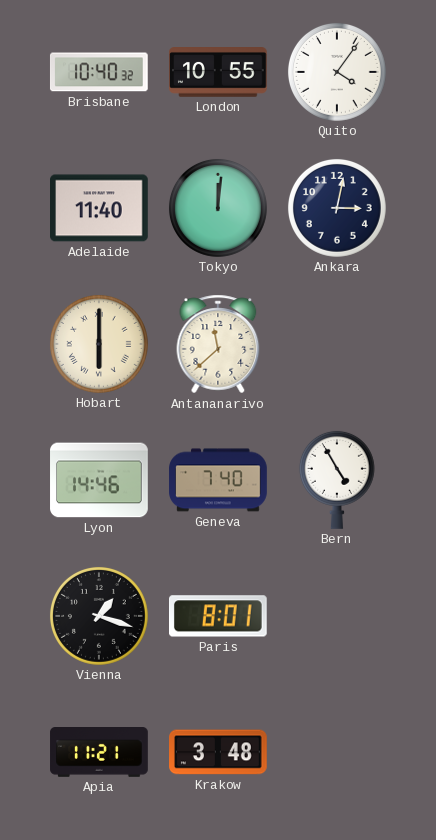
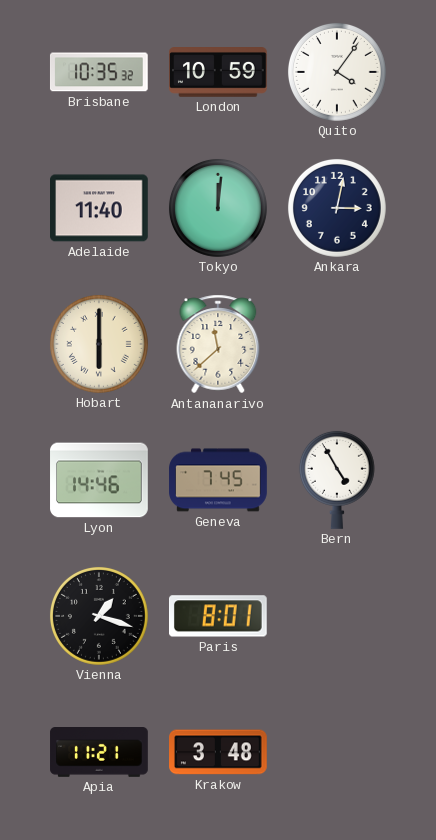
Brisbane: 10:40 -> 10:35
London: 10:55 -> 10:59
Geneva: 7:40 -> 7:45
